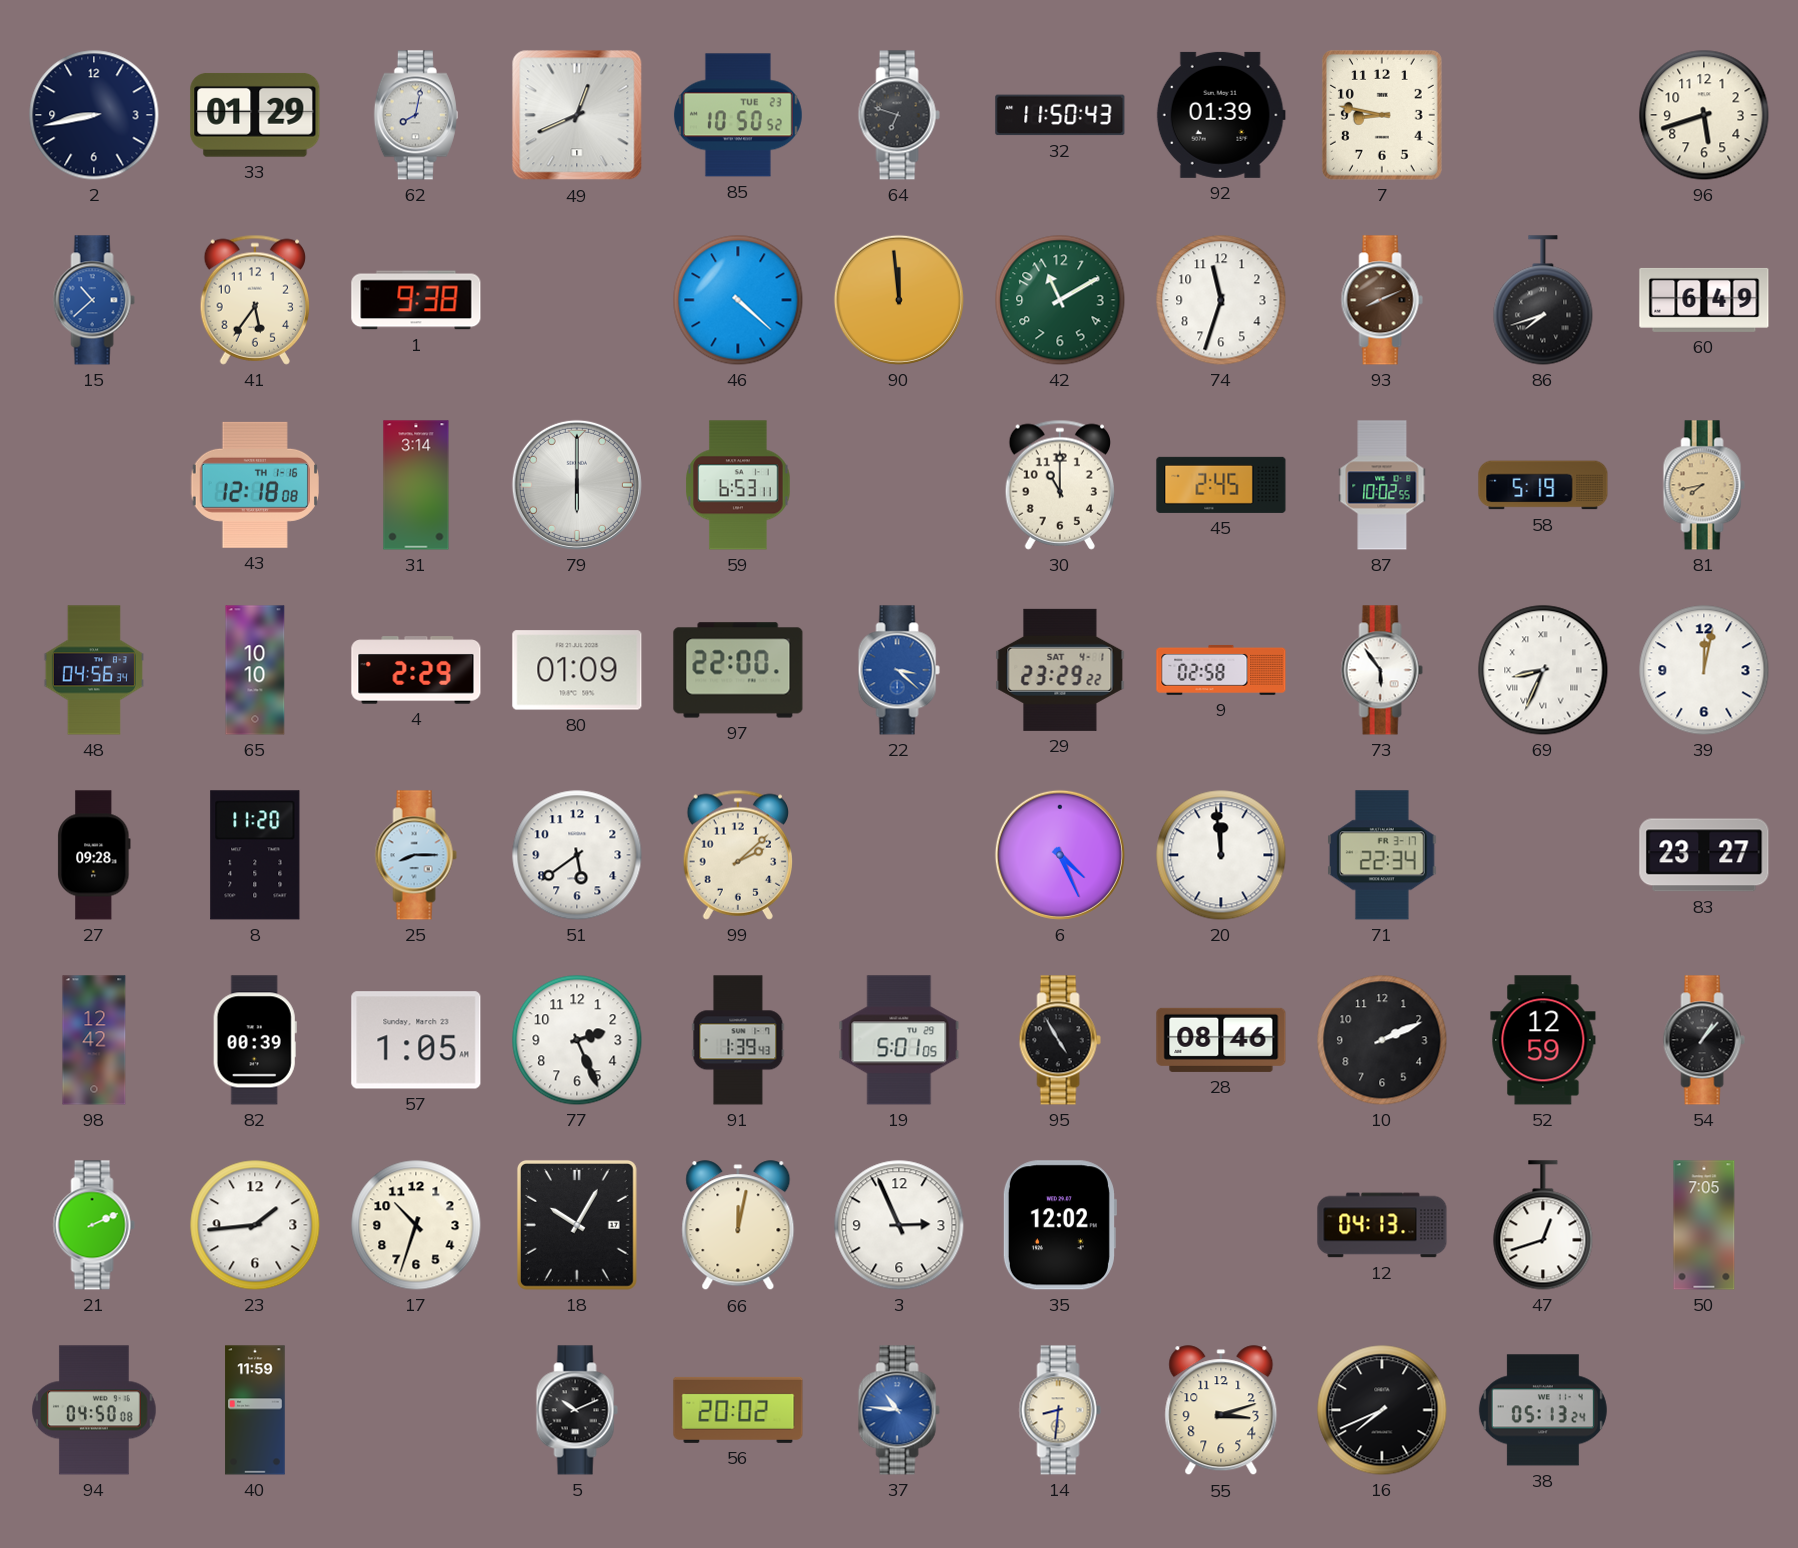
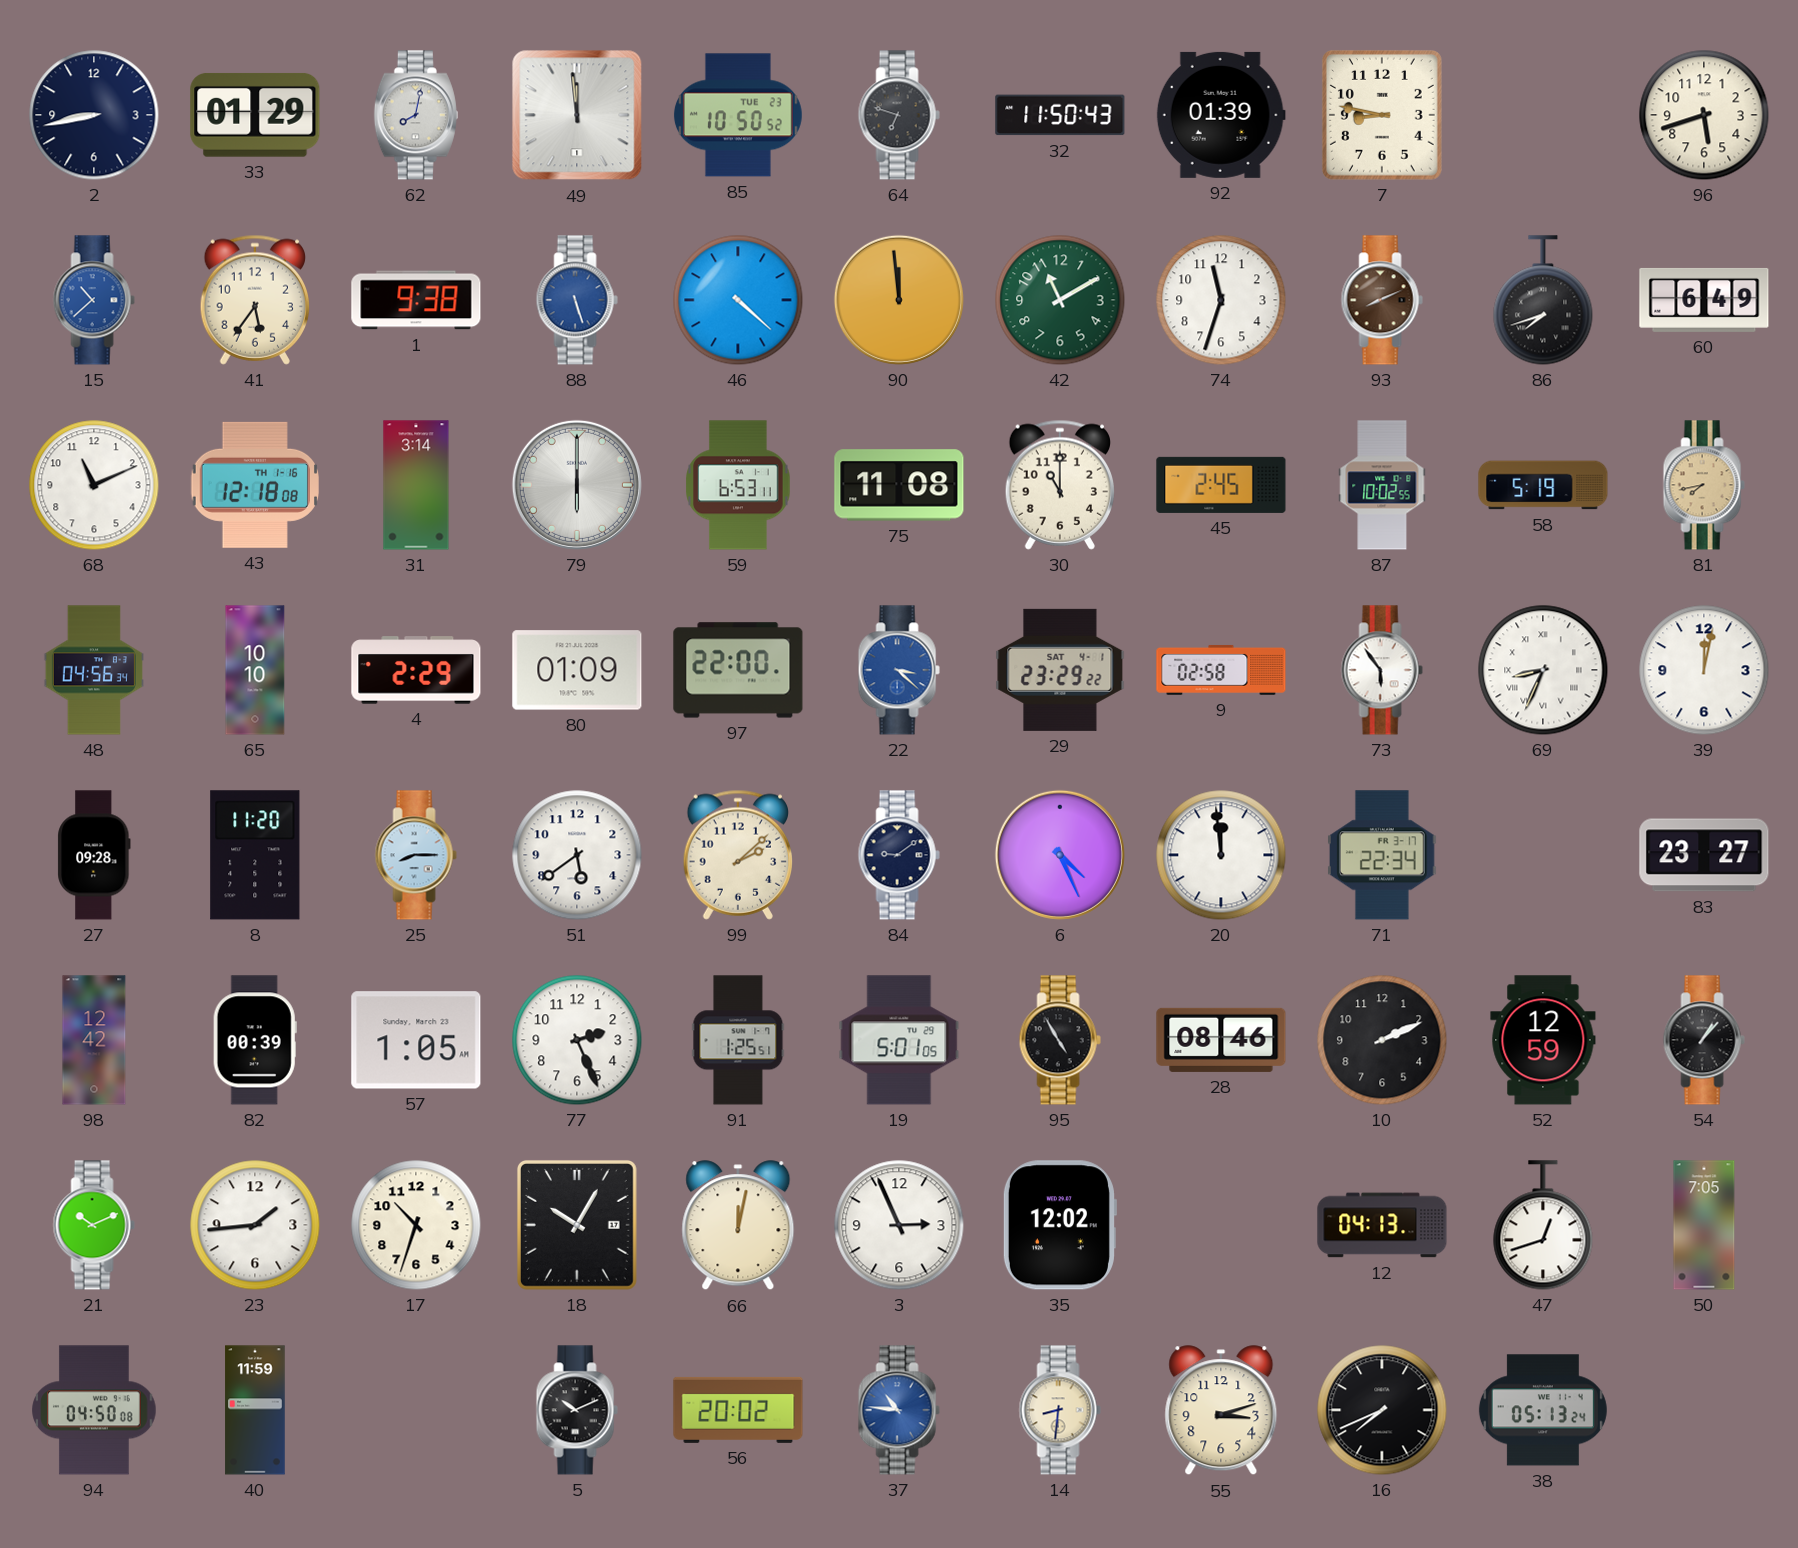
49: 12:41 -> 11:59
88: none -> 5:27
68: none -> 11:11
75: none -> 11:08
84: none -> 9:09
91: 1:39 -> 1:25
21: 2:11 -> 10:11
